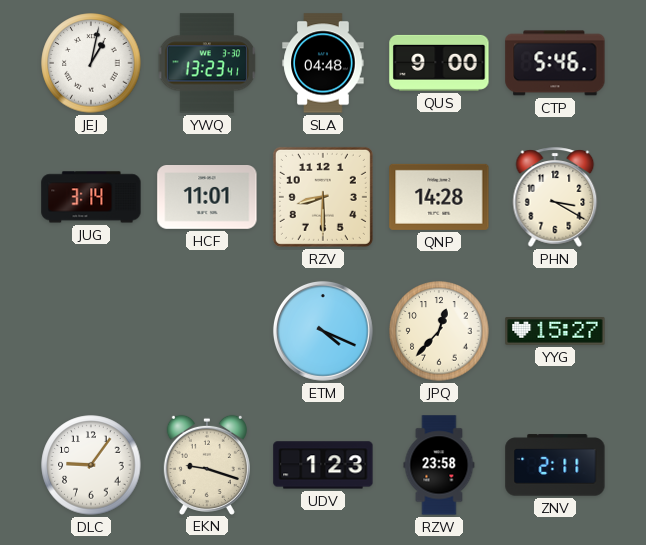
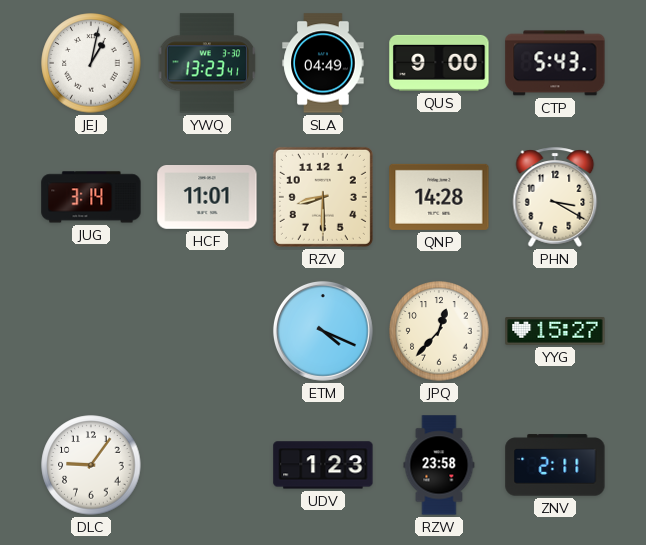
SLA: 04:48 -> 04:49
CTP: 5:46 -> 5:43
EKN: 9:18 -> none
